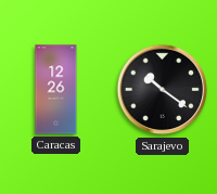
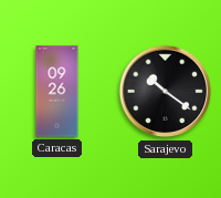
Caracas: 12:26 -> 09:26
